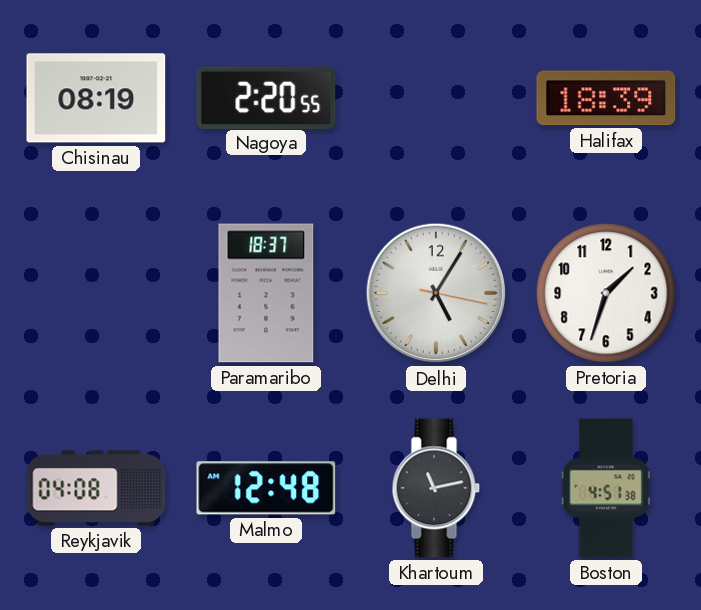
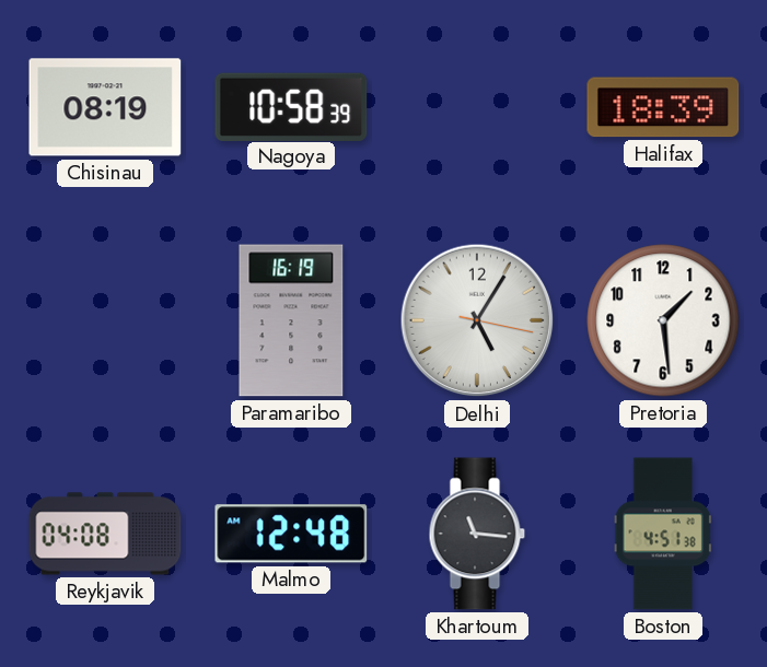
Nagoya: 2:20 -> 10:58
Paramaribo: 18:37 -> 16:19
Pretoria: 1:33 -> 1:29
Khartoum: 11:13 -> 11:16
